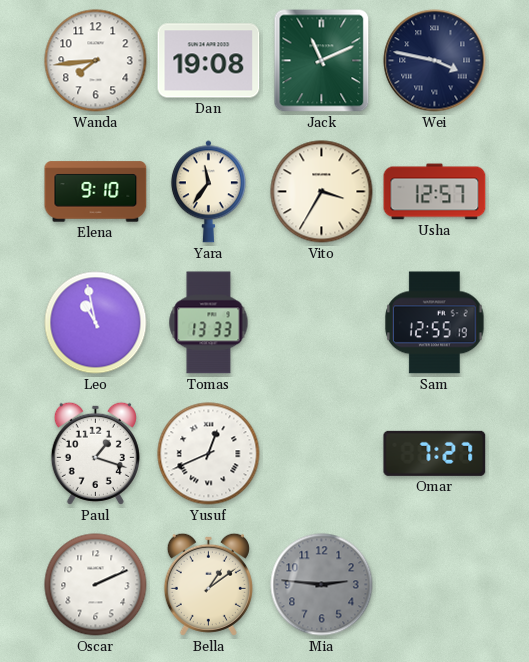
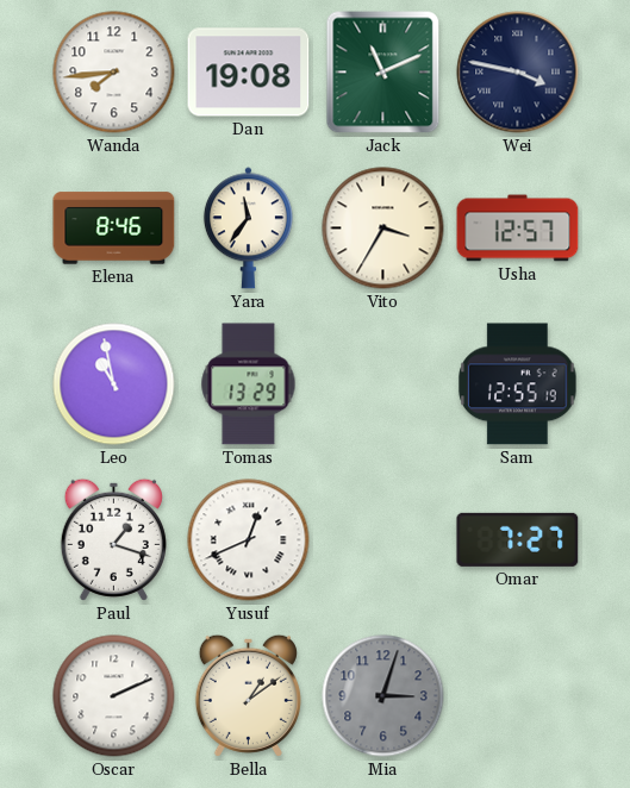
Elena: 9:10 -> 8:46
Tomas: 13:33 -> 13:29
Mia: 2:46 -> 3:03
